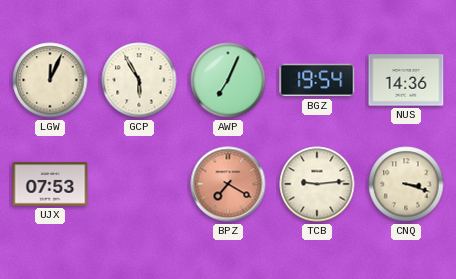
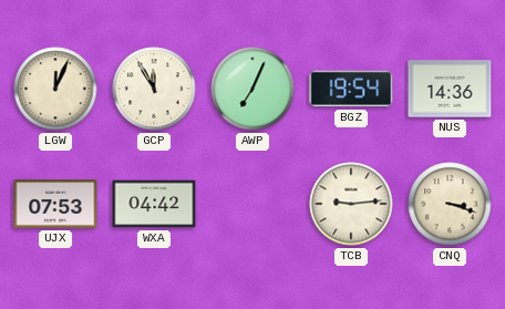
GCP: 5:55 -> 11:55
WXA: none -> 04:42
BPZ: 7:20 -> none
